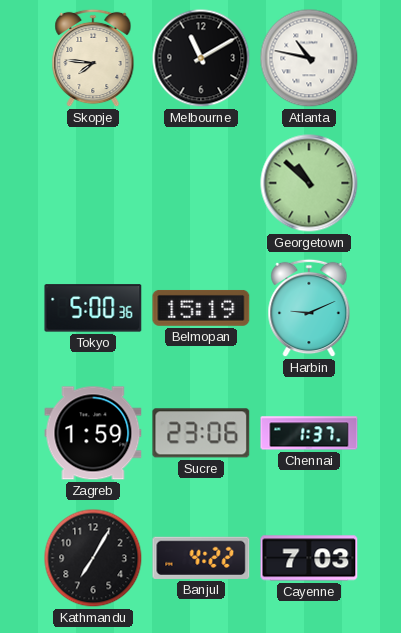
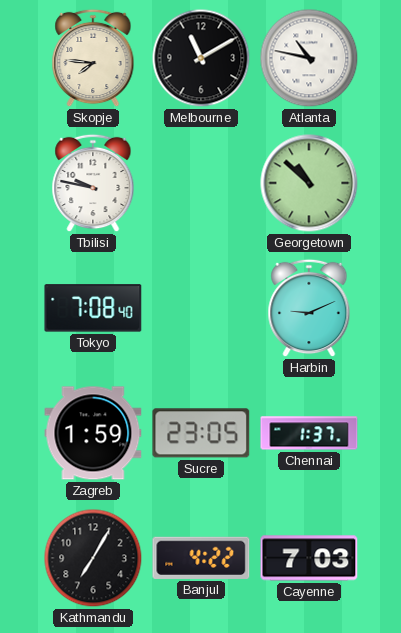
Tbilisi: none -> 9:47
Tokyo: 5:00 -> 7:08
Belmopan: 15:19 -> none
Sucre: 23:06 -> 23:05
